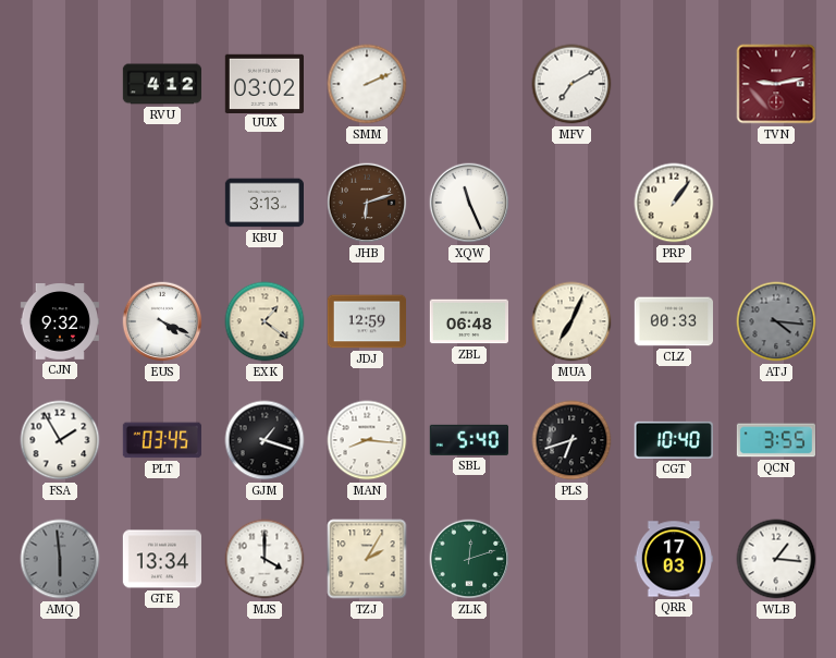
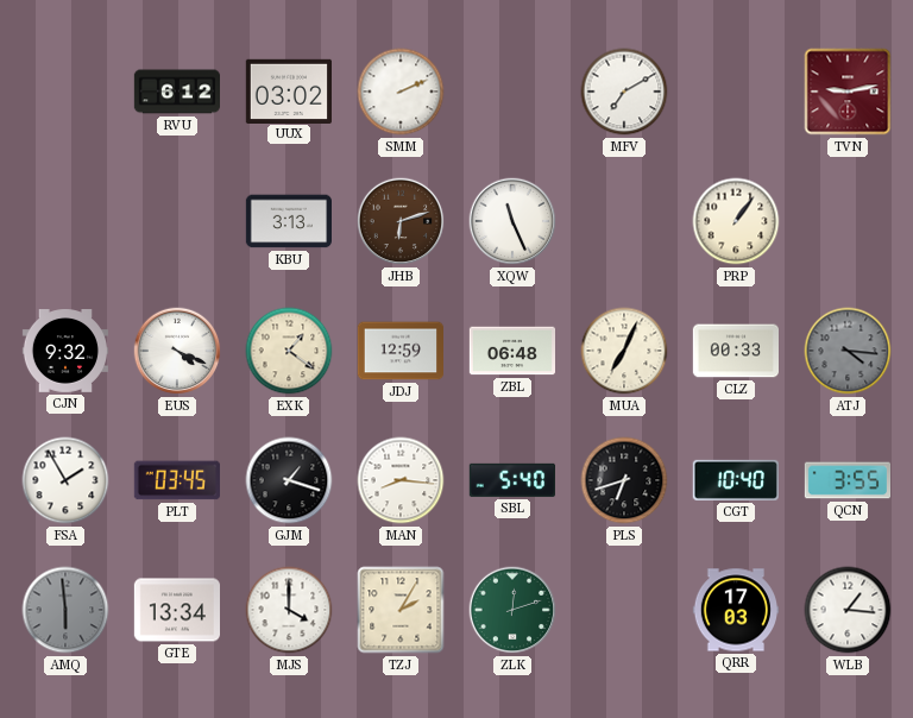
RVU: 4:12 -> 6:12
